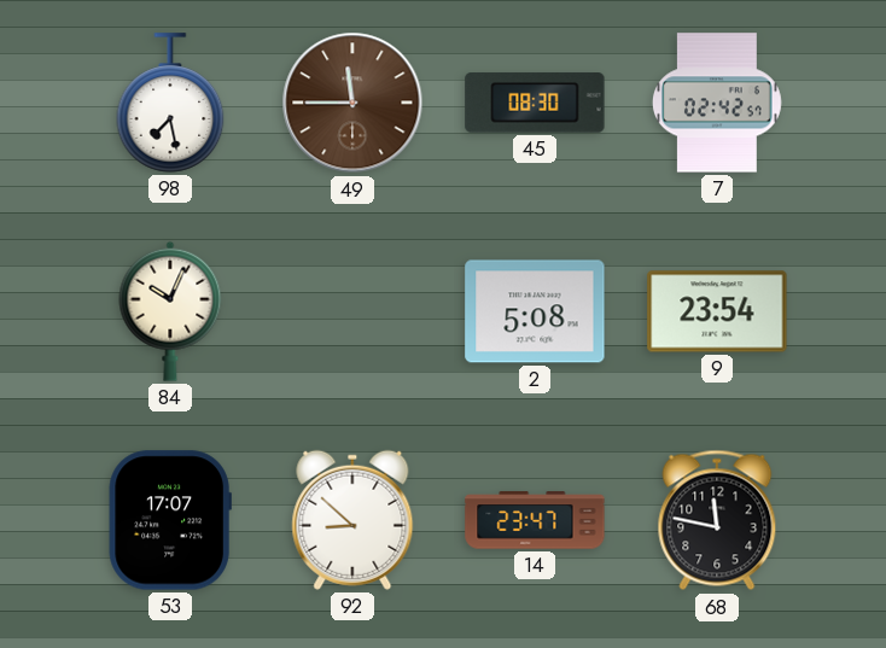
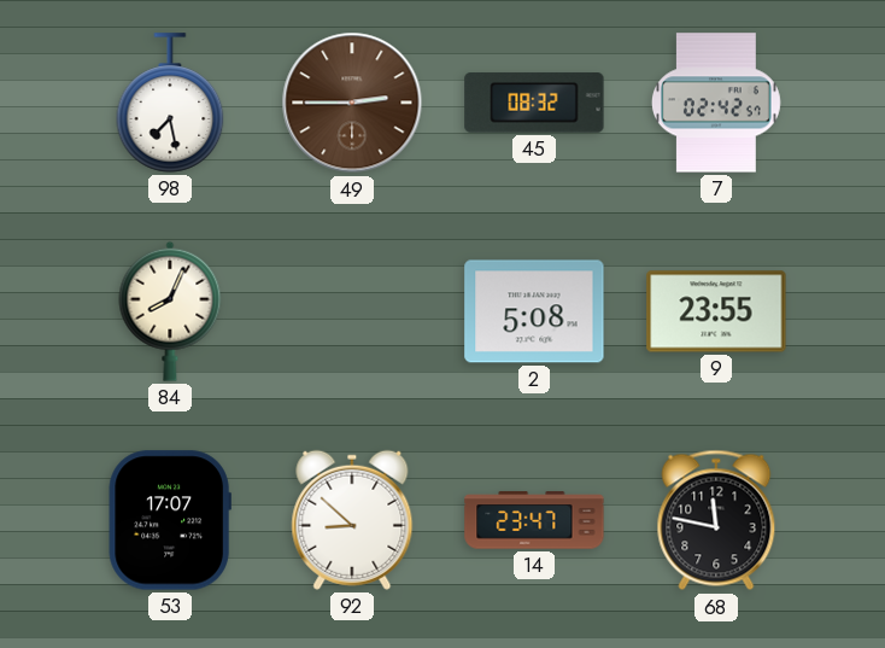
49: 11:45 -> 2:45
45: 08:30 -> 08:32
84: 10:04 -> 8:04
9: 23:54 -> 23:55
